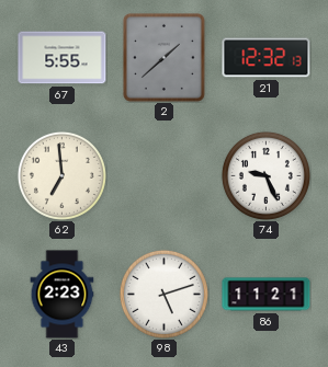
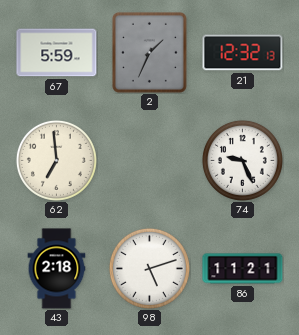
67: 5:55 -> 5:59
2: 1:38 -> 1:34
43: 2:23 -> 2:18
